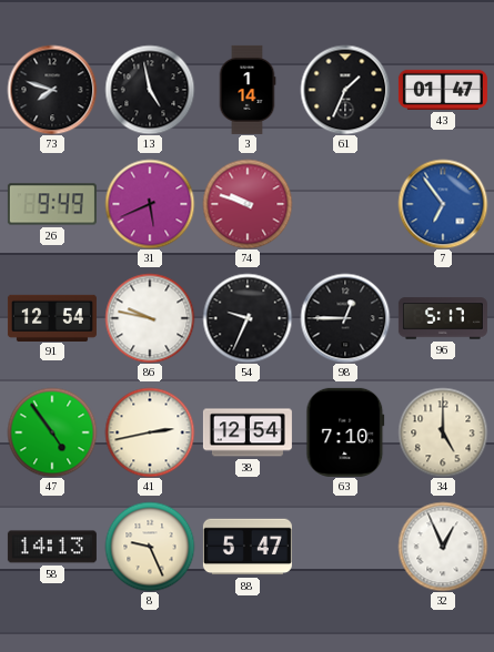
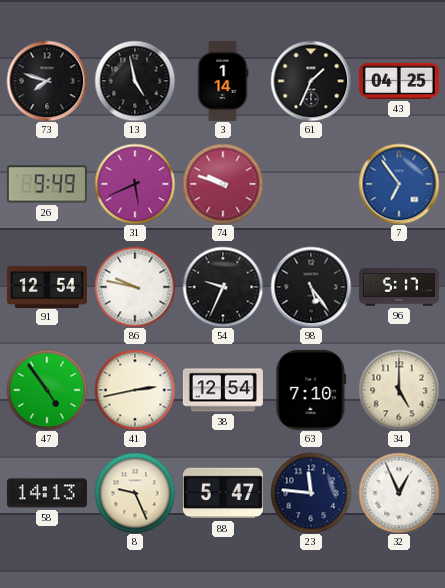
43: 01:47 -> 04:25
98: 12:45 -> 5:24
23: none -> 11:46
